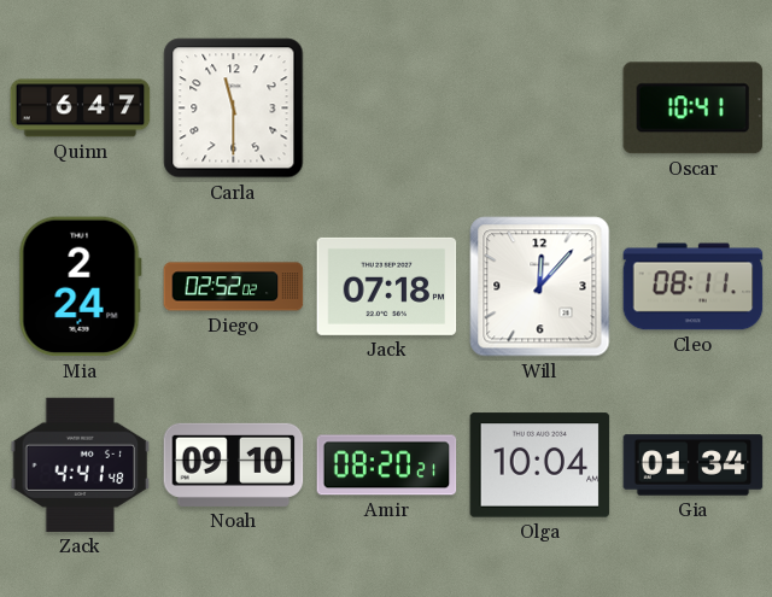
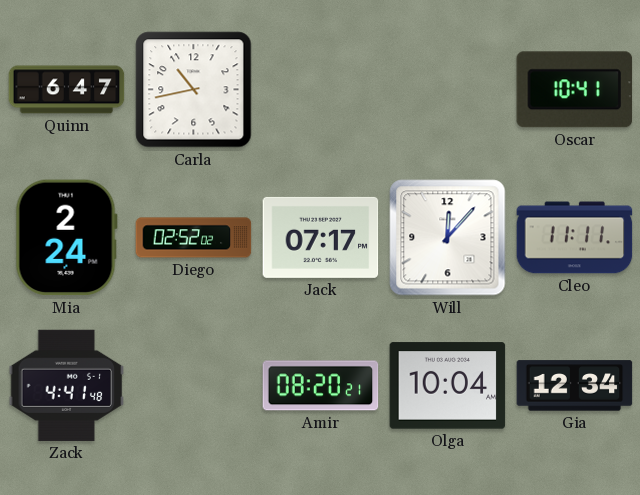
Carla: 11:30 -> 10:43
Jack: 07:18 -> 07:17
Cleo: 08:11 -> 11:11
Noah: 09:10 -> none
Gia: 01:34 -> 12:34
